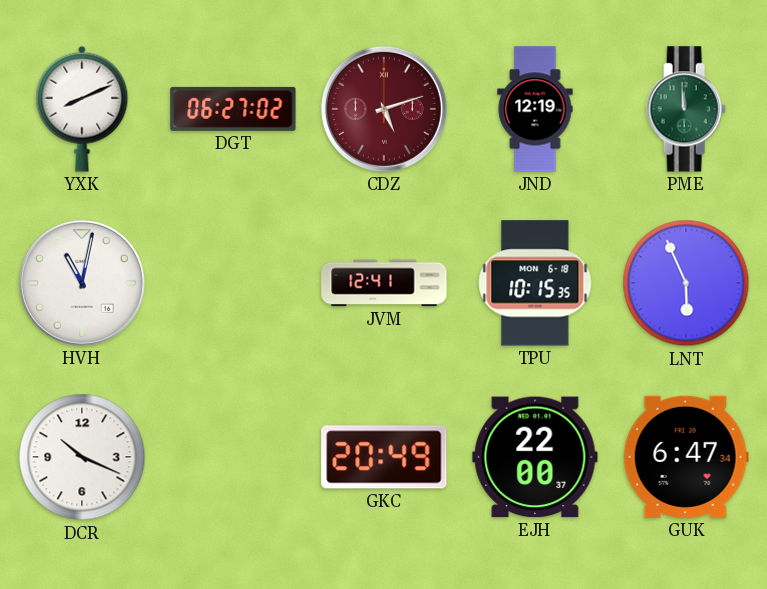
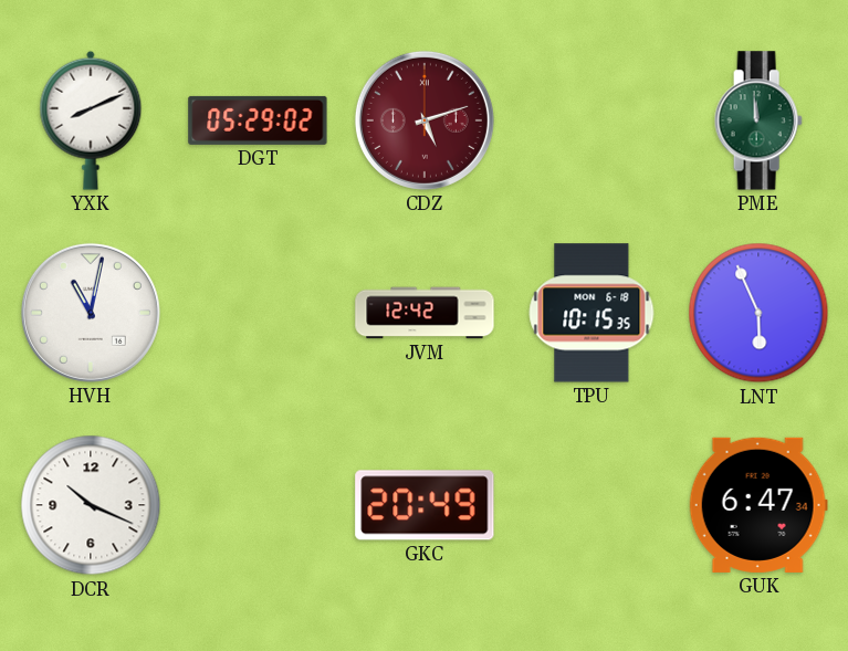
DGT: 06:27 -> 05:29
JND: 12:19 -> none
JVM: 12:41 -> 12:42
EJH: 22:00 -> none
